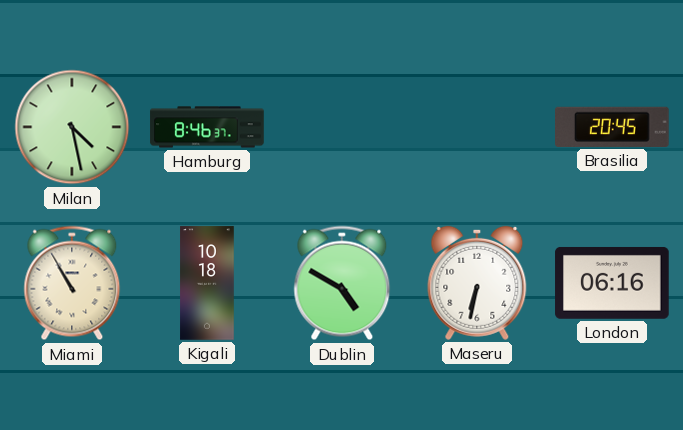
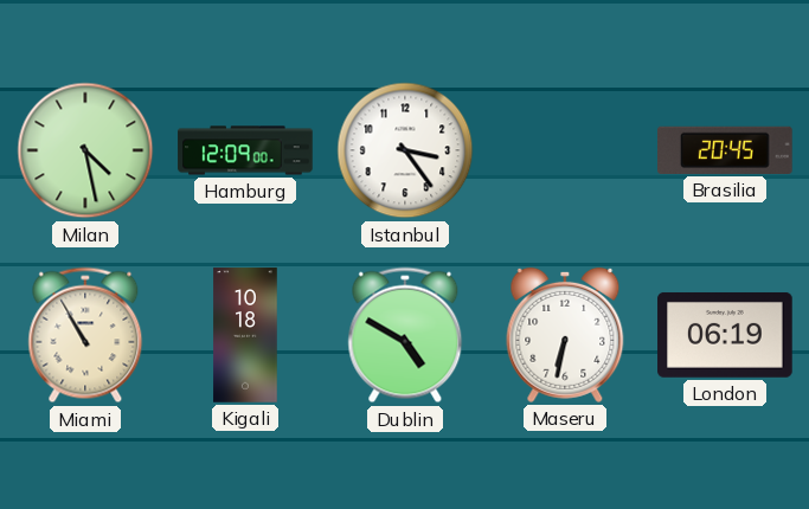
Hamburg: 8:46 -> 12:09
Istanbul: none -> 3:24
London: 06:16 -> 06:19
